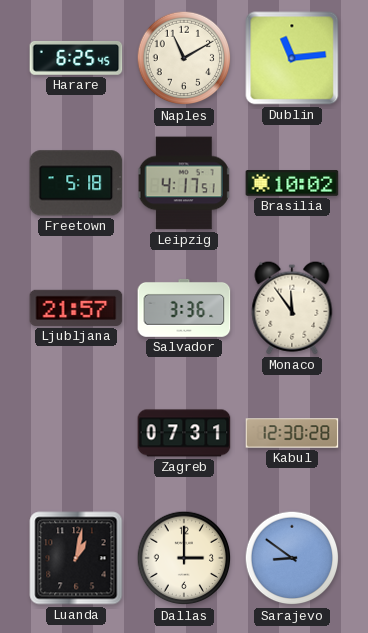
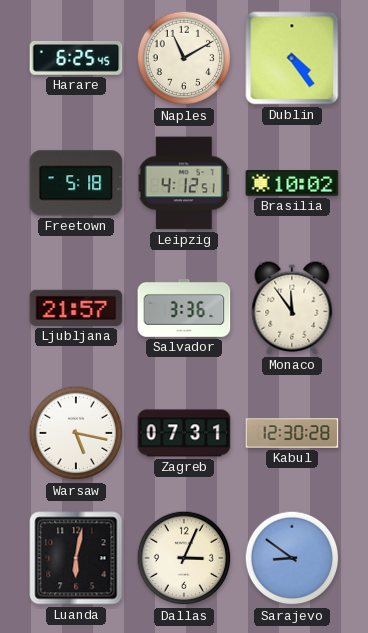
Dublin: 11:14 -> 4:24
Leipzig: 4:17 -> 4:12
Warsaw: none -> 5:17
Luanda: 1:02 -> 6:02
Dallas: 3:00 -> 3:04
